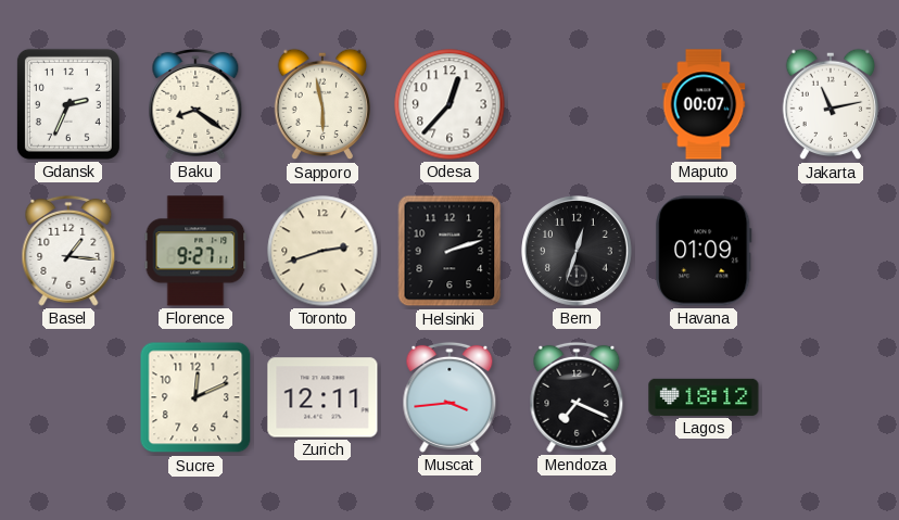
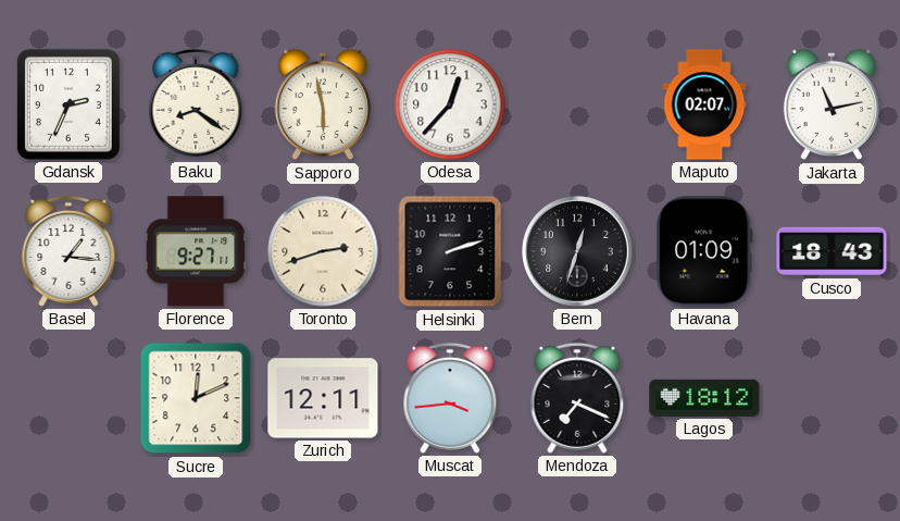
Maputo: 00:07 -> 02:07
Cusco: none -> 18:43
